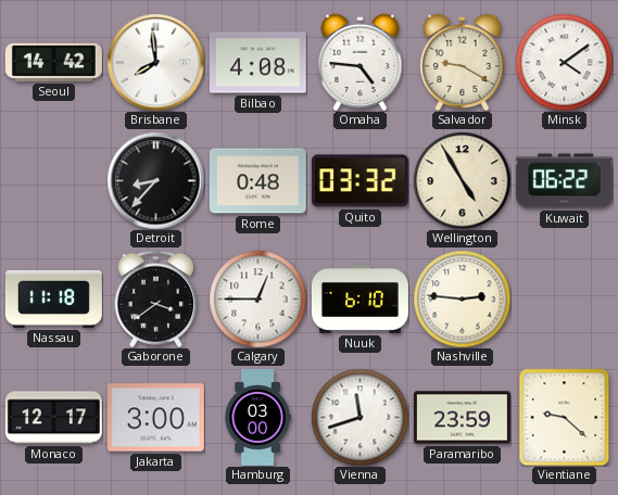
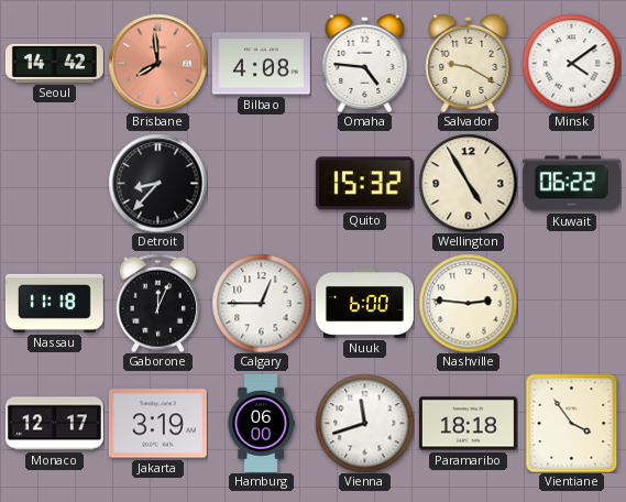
Brisbane dial: white -> salmon
Rome: 0:48 -> none
Quito: 03:32 -> 15:32
Gaborone: 3:39 -> 12:04
Nuuk: 6:10 -> 6:00
Jakarta: 3:00 -> 3:19
Hamburg: 03:00 -> 06:00
Paramaribo: 23:59 -> 18:18
Vientiane: 9:22 -> 3:54
